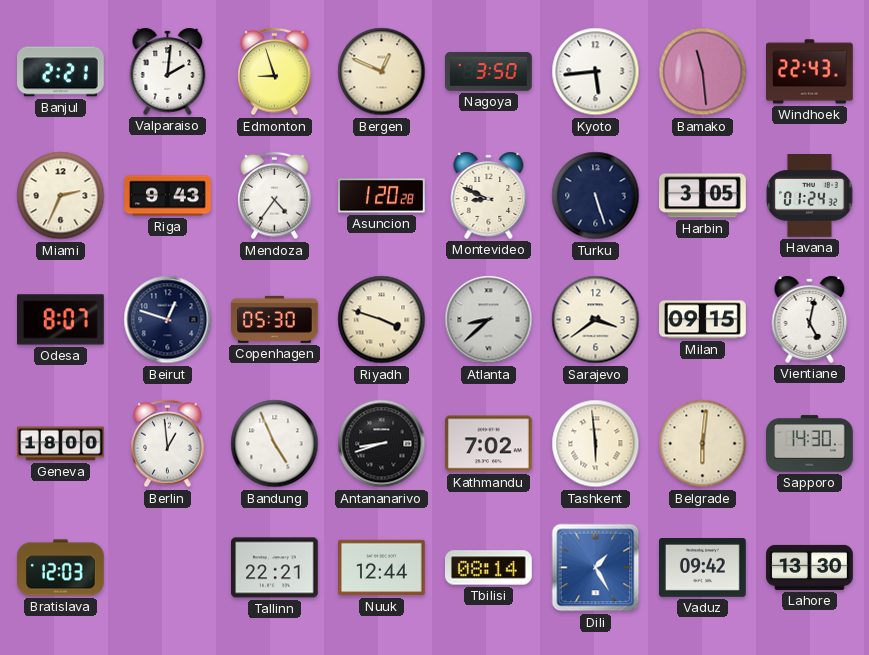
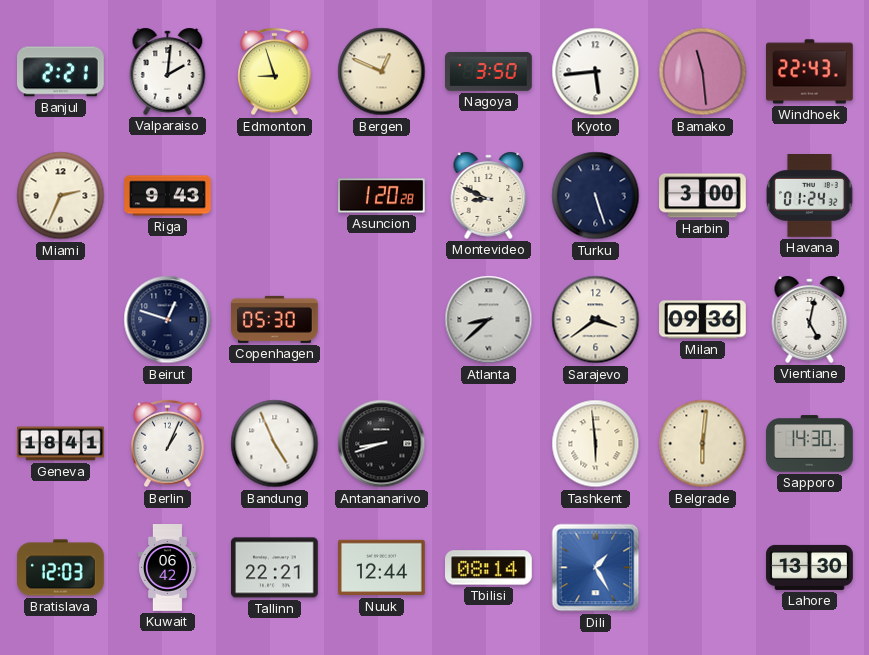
Mendoza: 4:36 -> none
Harbin: 3:05 -> 3:00
Odesa: 8:07 -> none
Riyadh: 3:48 -> none
Milan: 09:15 -> 09:36
Geneva: 18:00 -> 18:41
Berlin: 12:59 -> 1:04
Kathmandu: 7:02 -> none
Kuwait: none -> 06:42
Vaduz: 09:42 -> none
